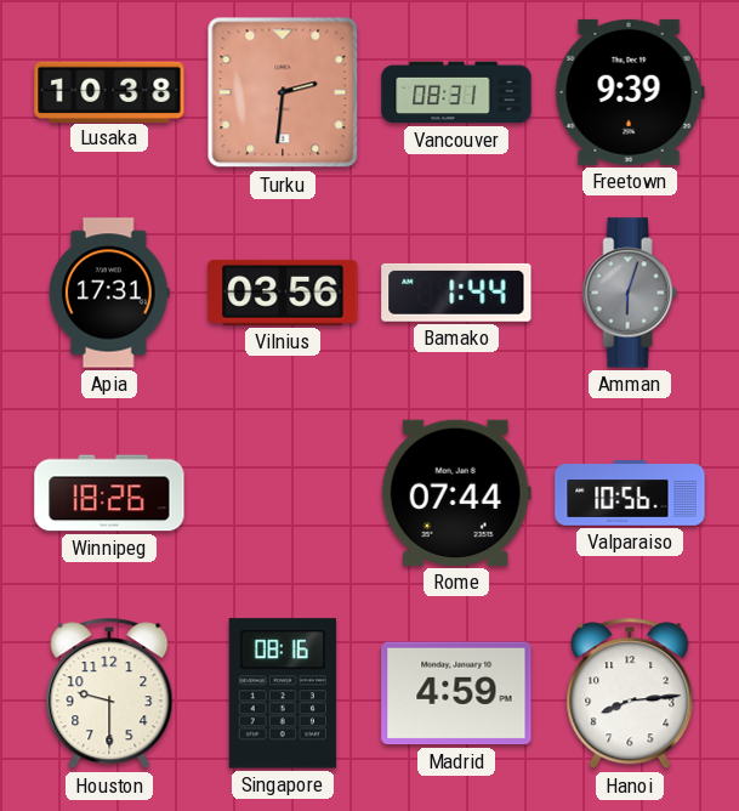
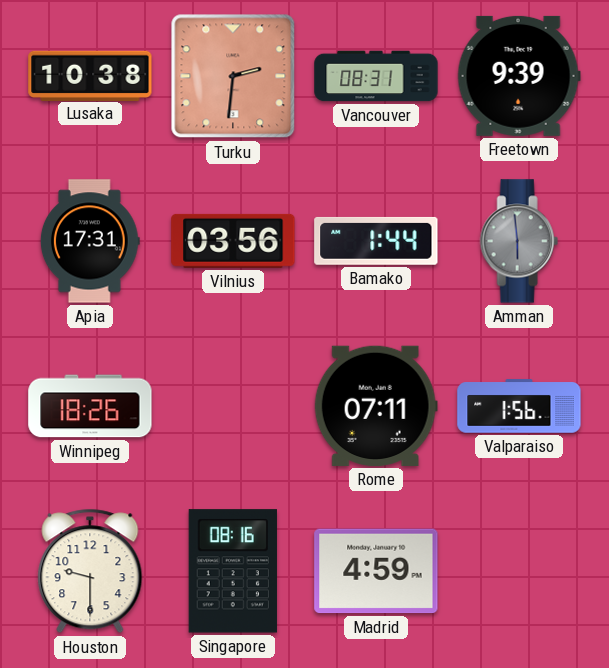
Amman: 6:03 -> 5:59
Rome: 07:44 -> 07:11
Valparaiso: 10:56 -> 1:56
Hanoi: 8:14 -> none
